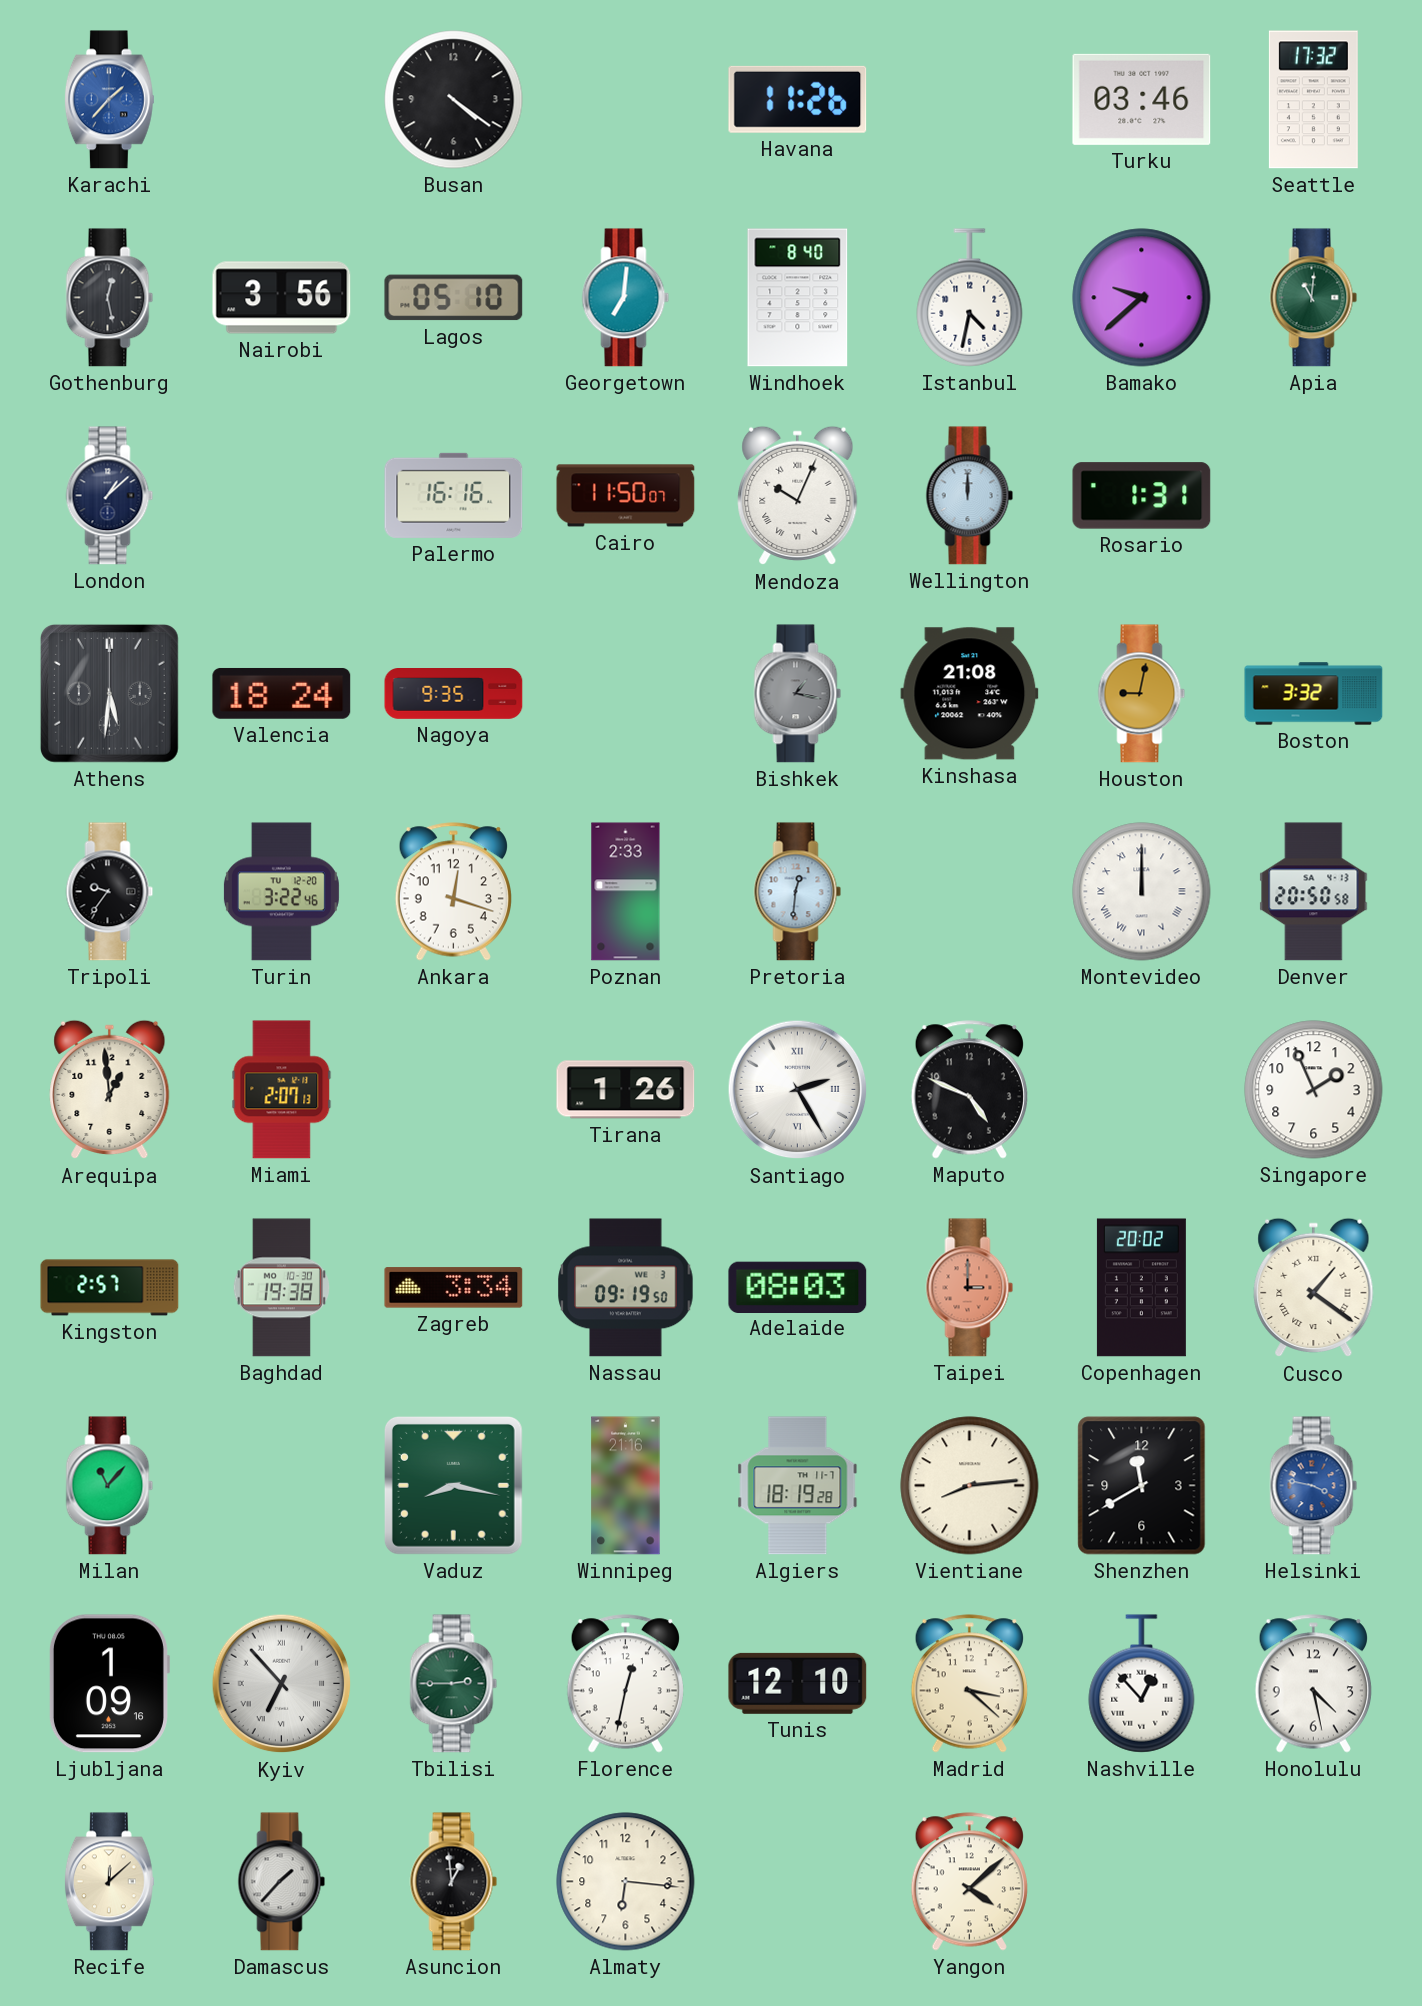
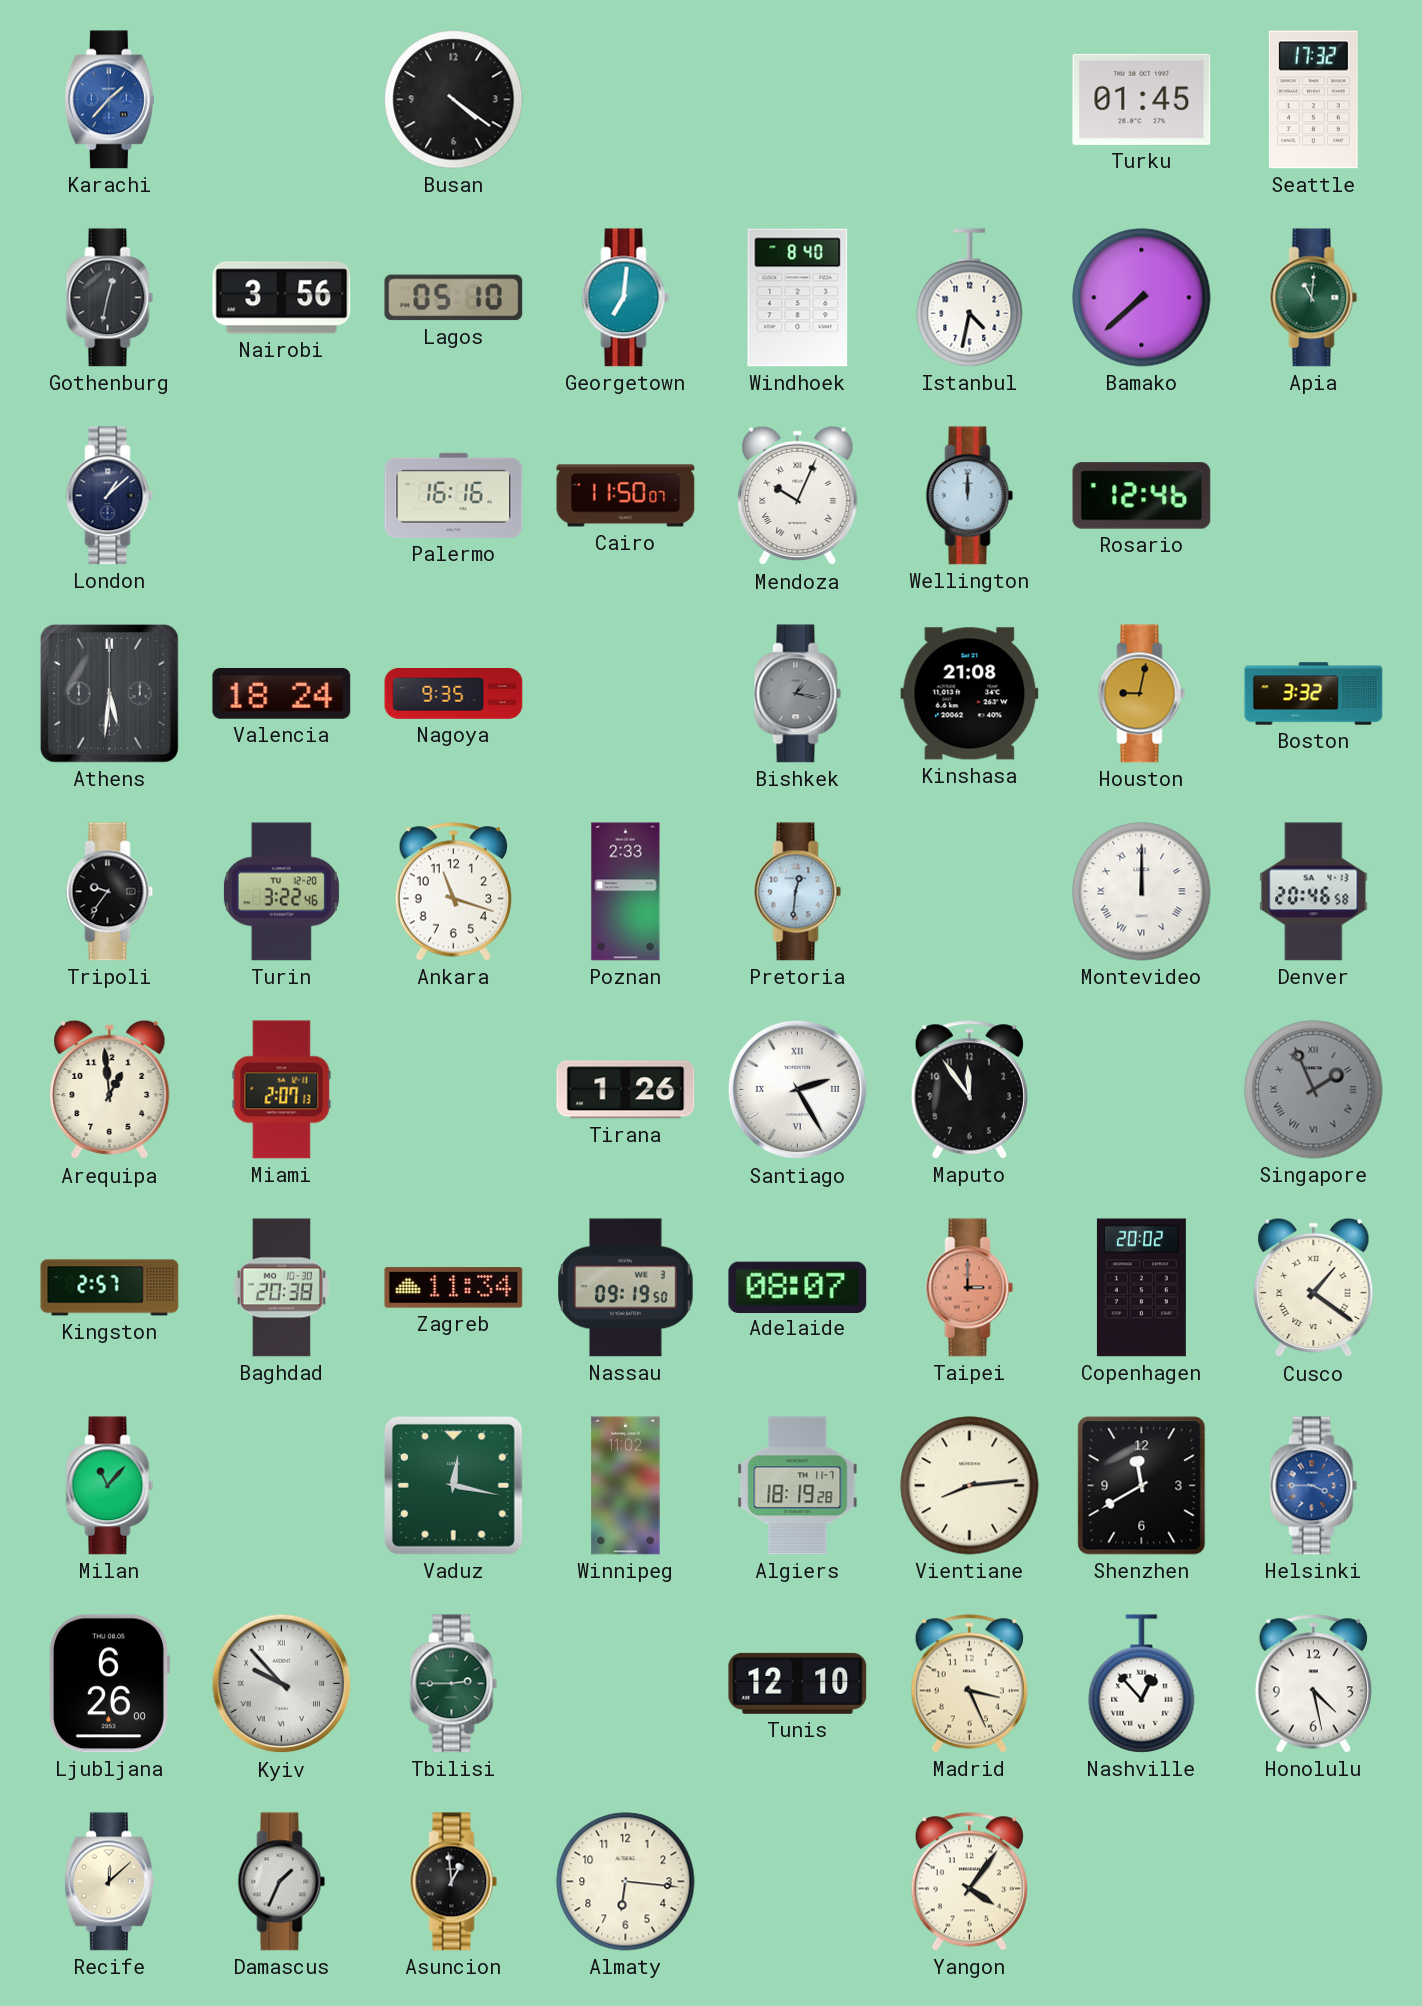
Havana: 11:26 -> none
Turku: 03:46 -> 01:45
Gothenburg: 12:28 -> 12:32
Bamako: 9:38 -> 7:38
Rosario: 1:31 -> 12:46
Ankara: 12:18 -> 11:18
Denver: 20:50 -> 20:46
Maputo: 4:49 -> 11:54
Singapore dial: white -> grey
Singapore numerals: Arabic -> Roman
Baghdad: 19:38 -> 20:38
Zagreb: 3:34 -> 11:34
Adelaide: 08:03 -> 08:07
Vaduz: 8:17 -> 12:17
Winnipeg: 21:16 -> 11:02
Helsinki: 3:47 -> 3:45
Ljubljana: 1:09 -> 6:26
Kyiv: 6:53 -> 9:53
Florence: 12:32 -> none
Madrid: 3:22 -> 3:26
Damascus: 1:37 -> 1:34
Yangon: 4:08 -> 4:06
